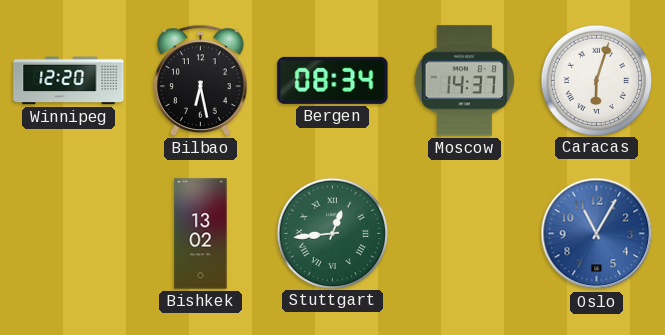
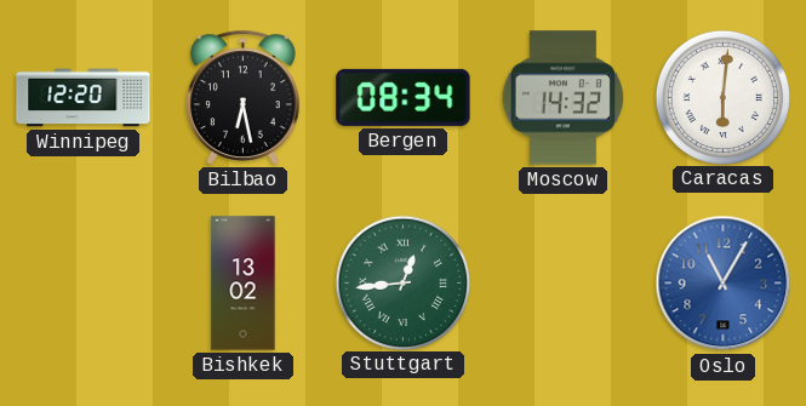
Moscow: 14:37 -> 14:32
Caracas: 6:03 -> 6:01
